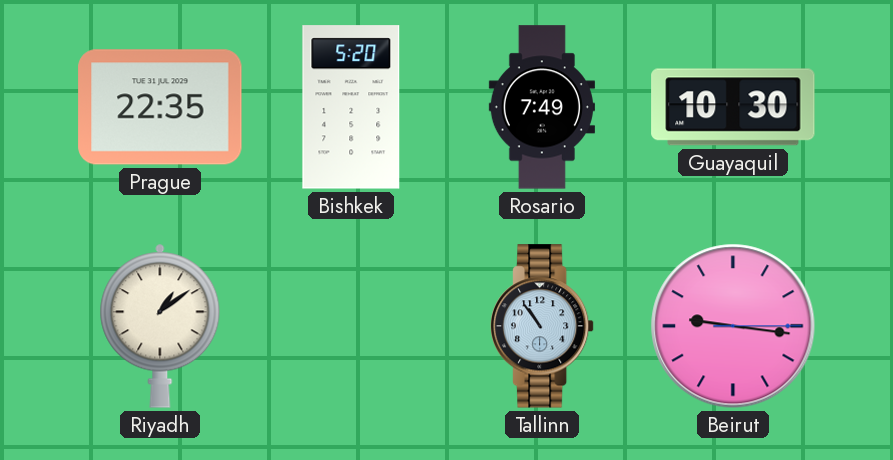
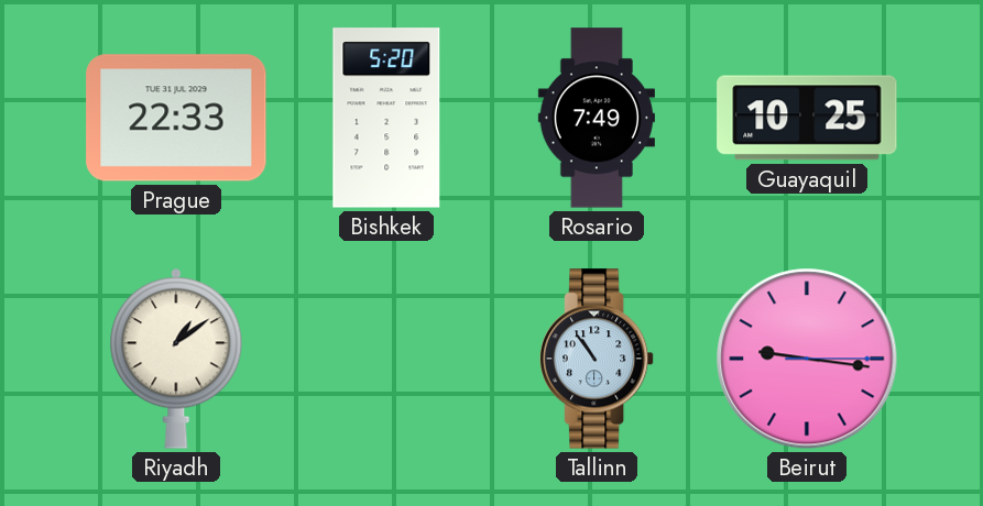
Prague: 22:35 -> 22:33
Guayaquil: 10:30 -> 10:25
